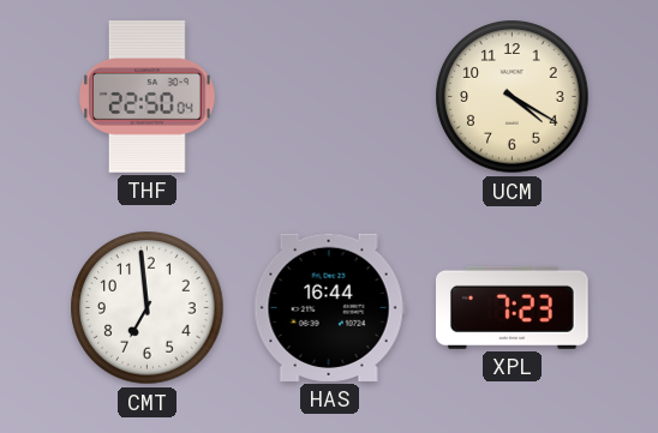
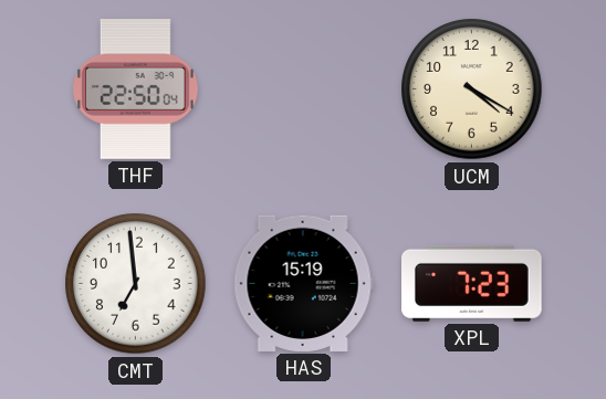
HAS: 16:44 -> 15:19
